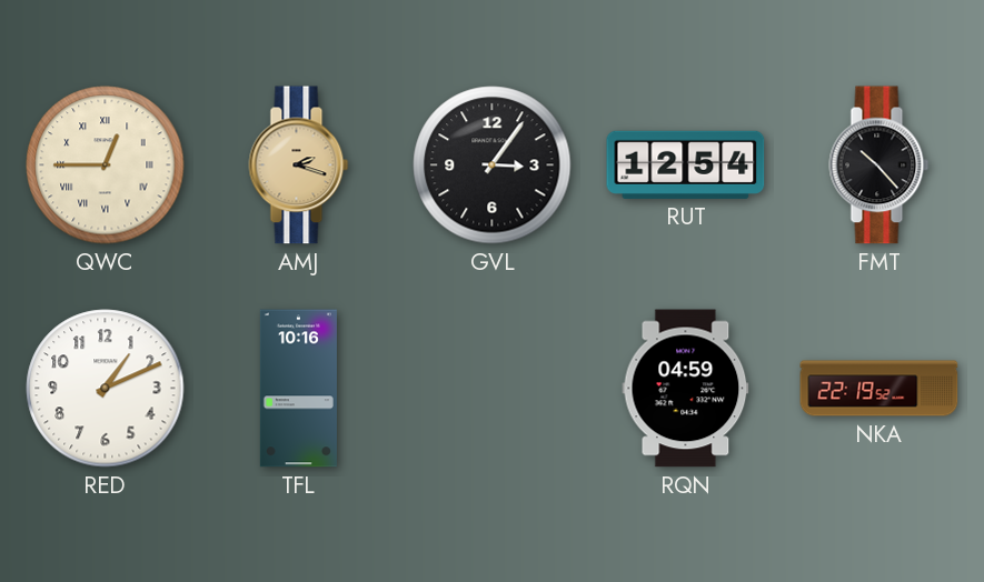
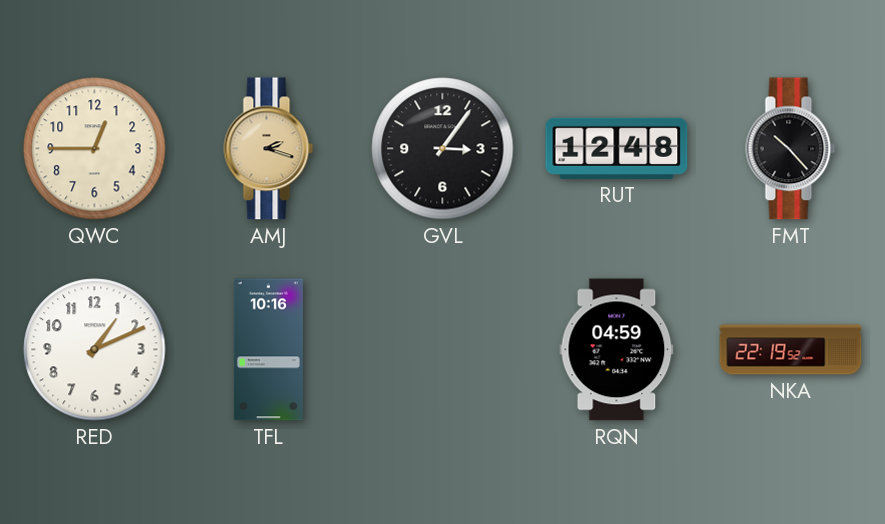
QWC numerals: Roman -> Arabic
RUT: 12:54 -> 12:48
